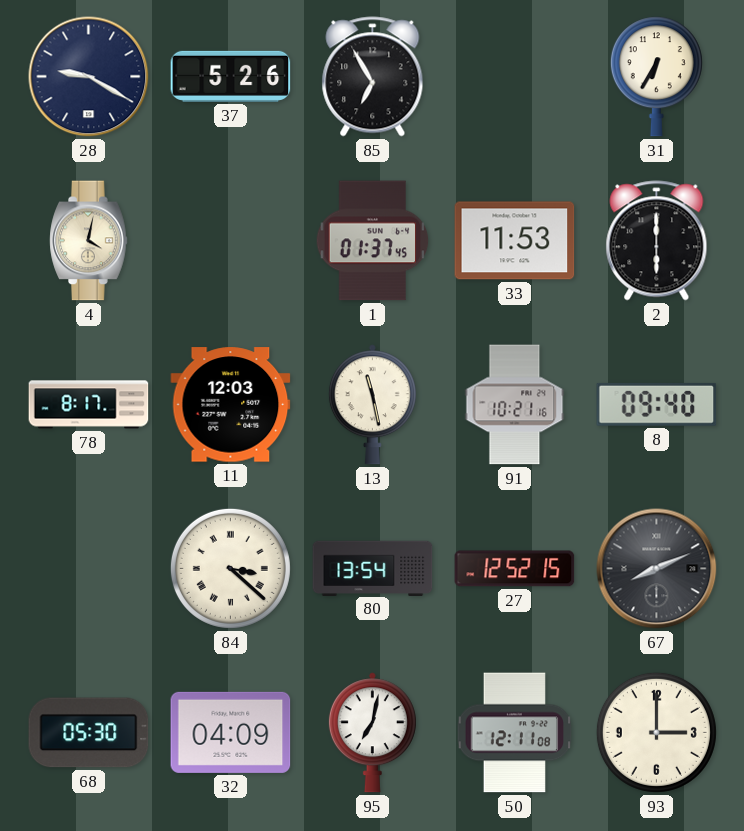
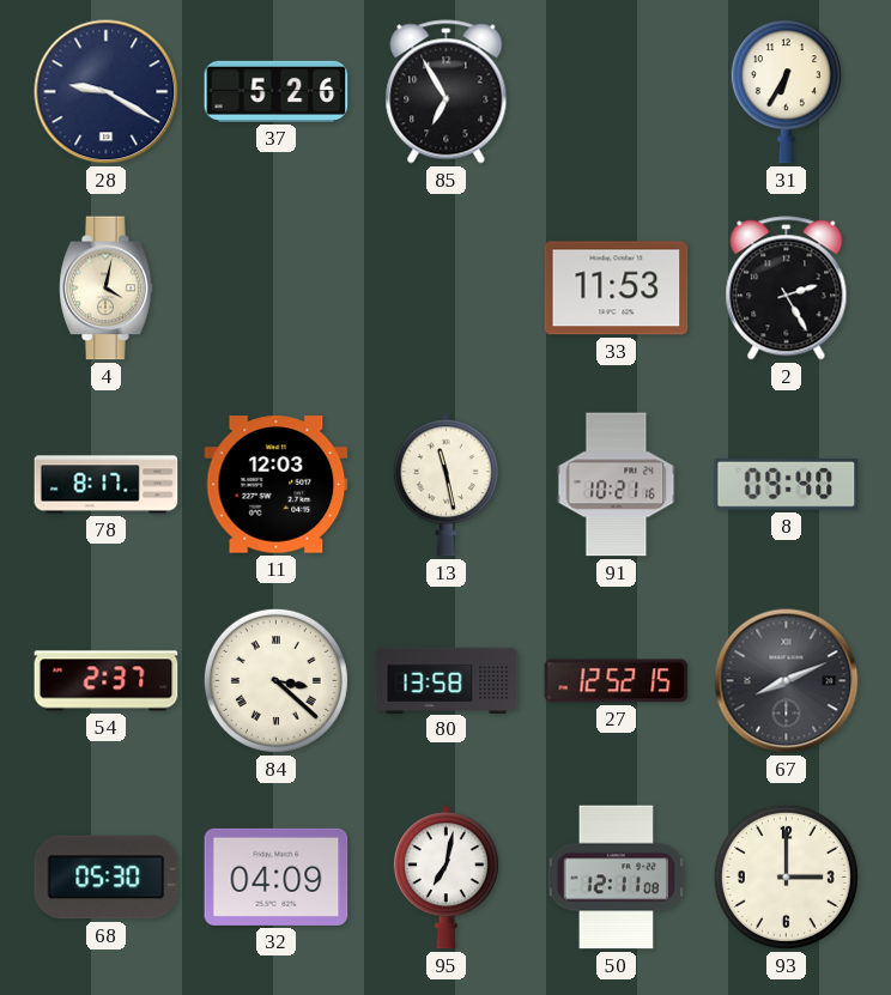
1: 01:37 -> none
2: 6:00 -> 2:25
54: none -> 2:37
80: 13:54 -> 13:58
